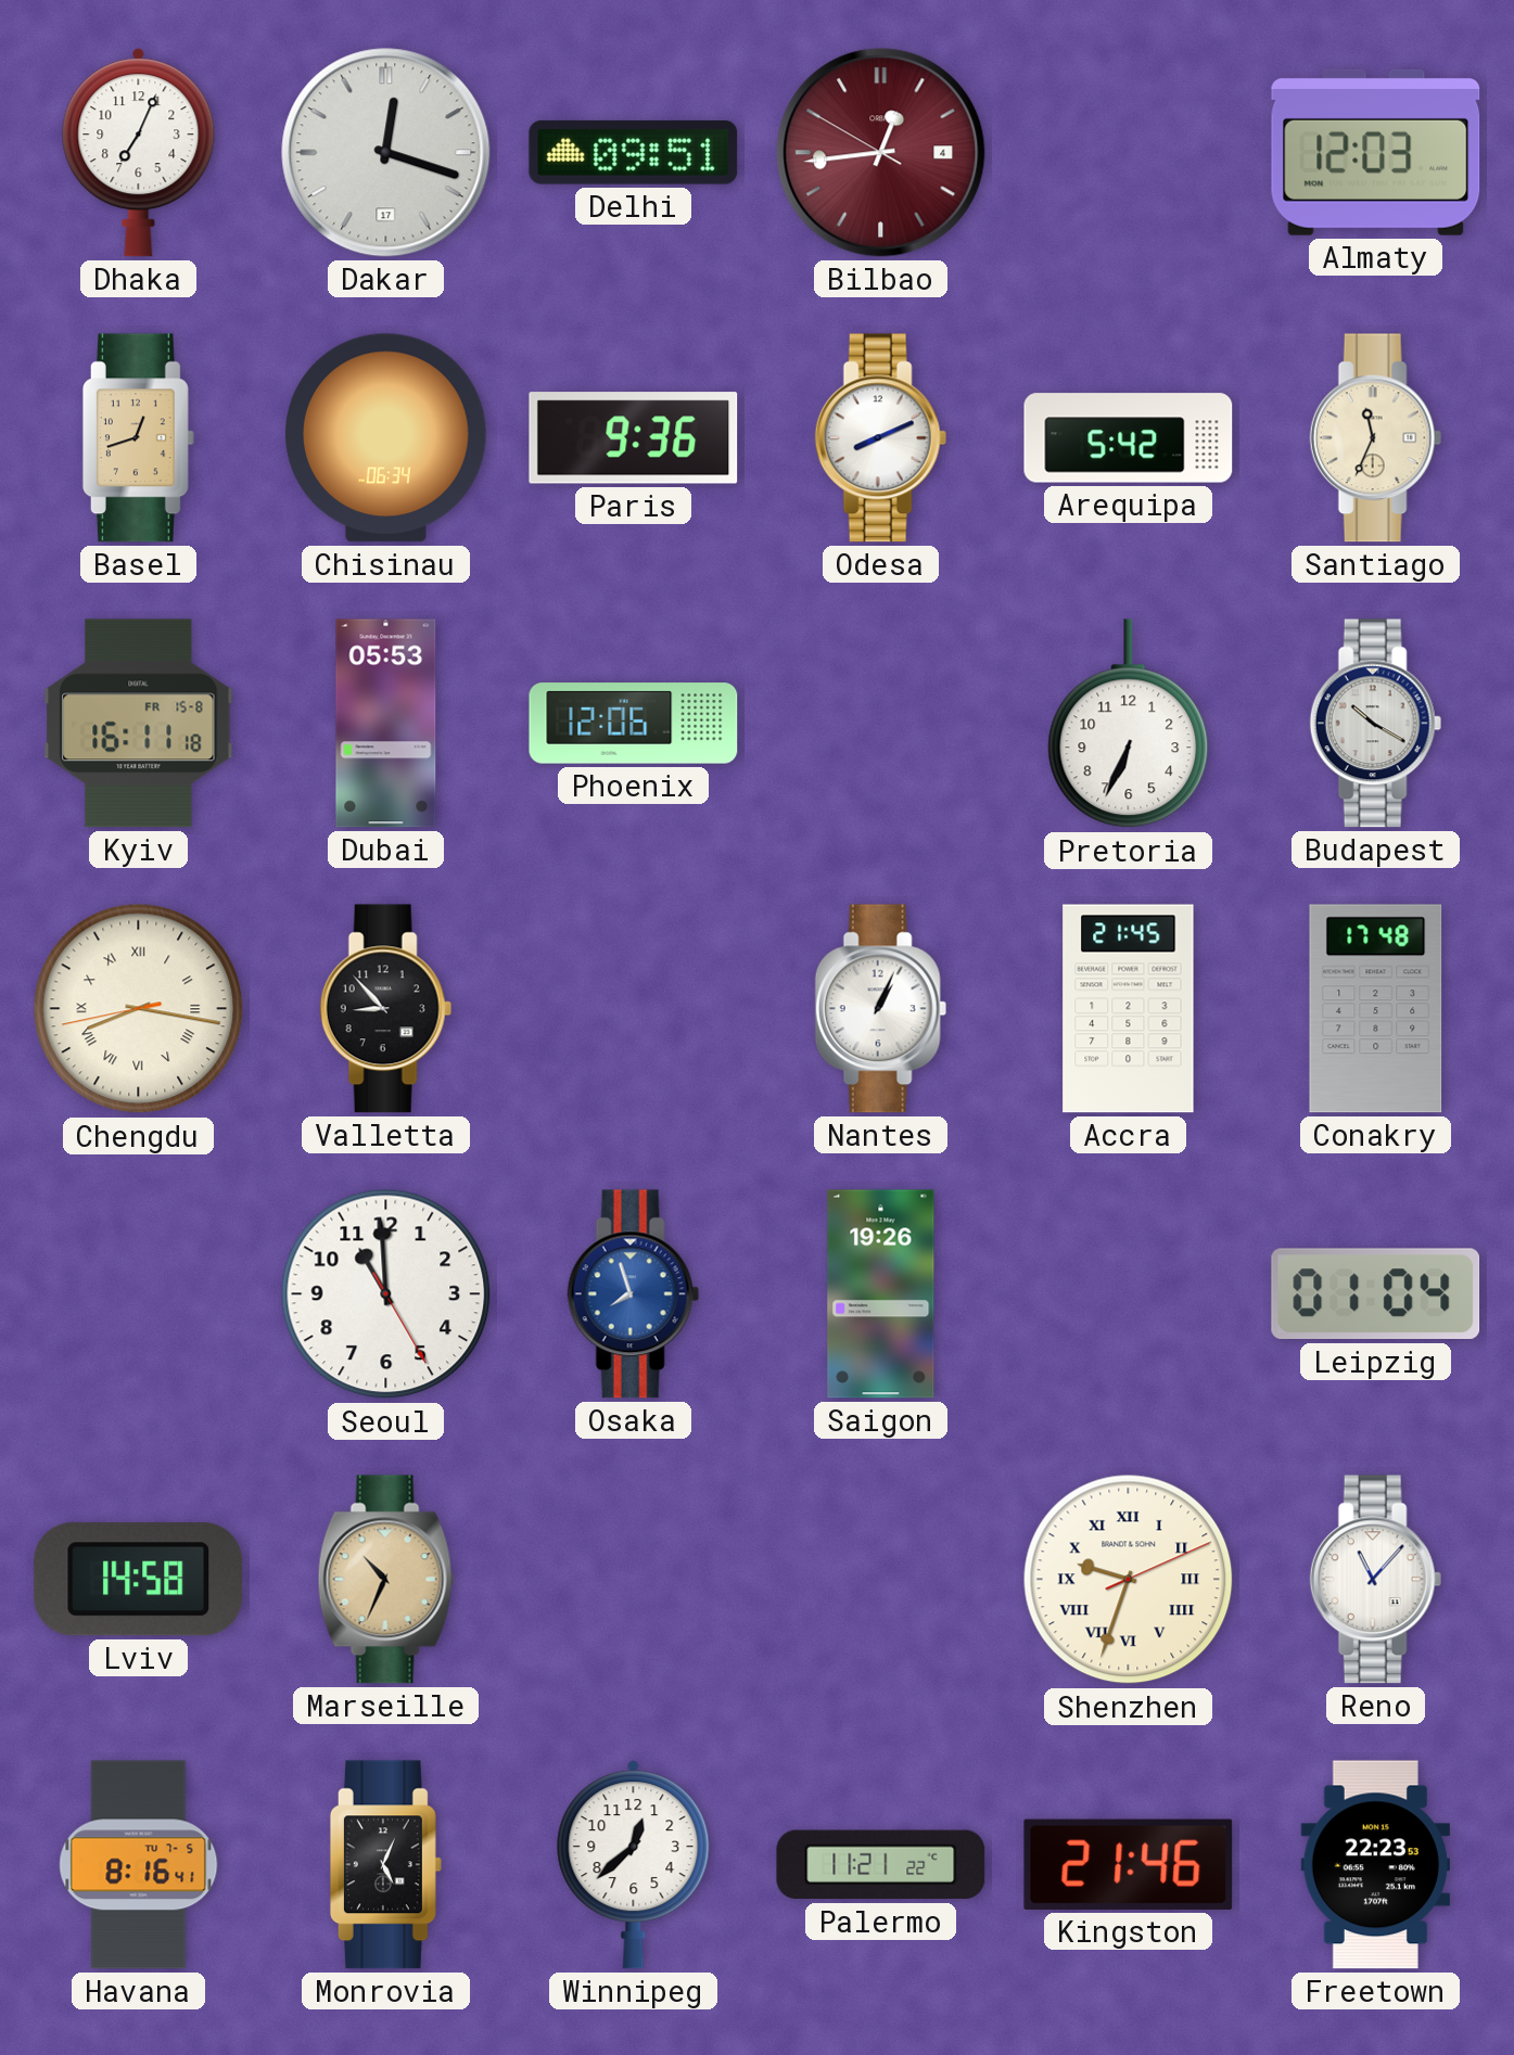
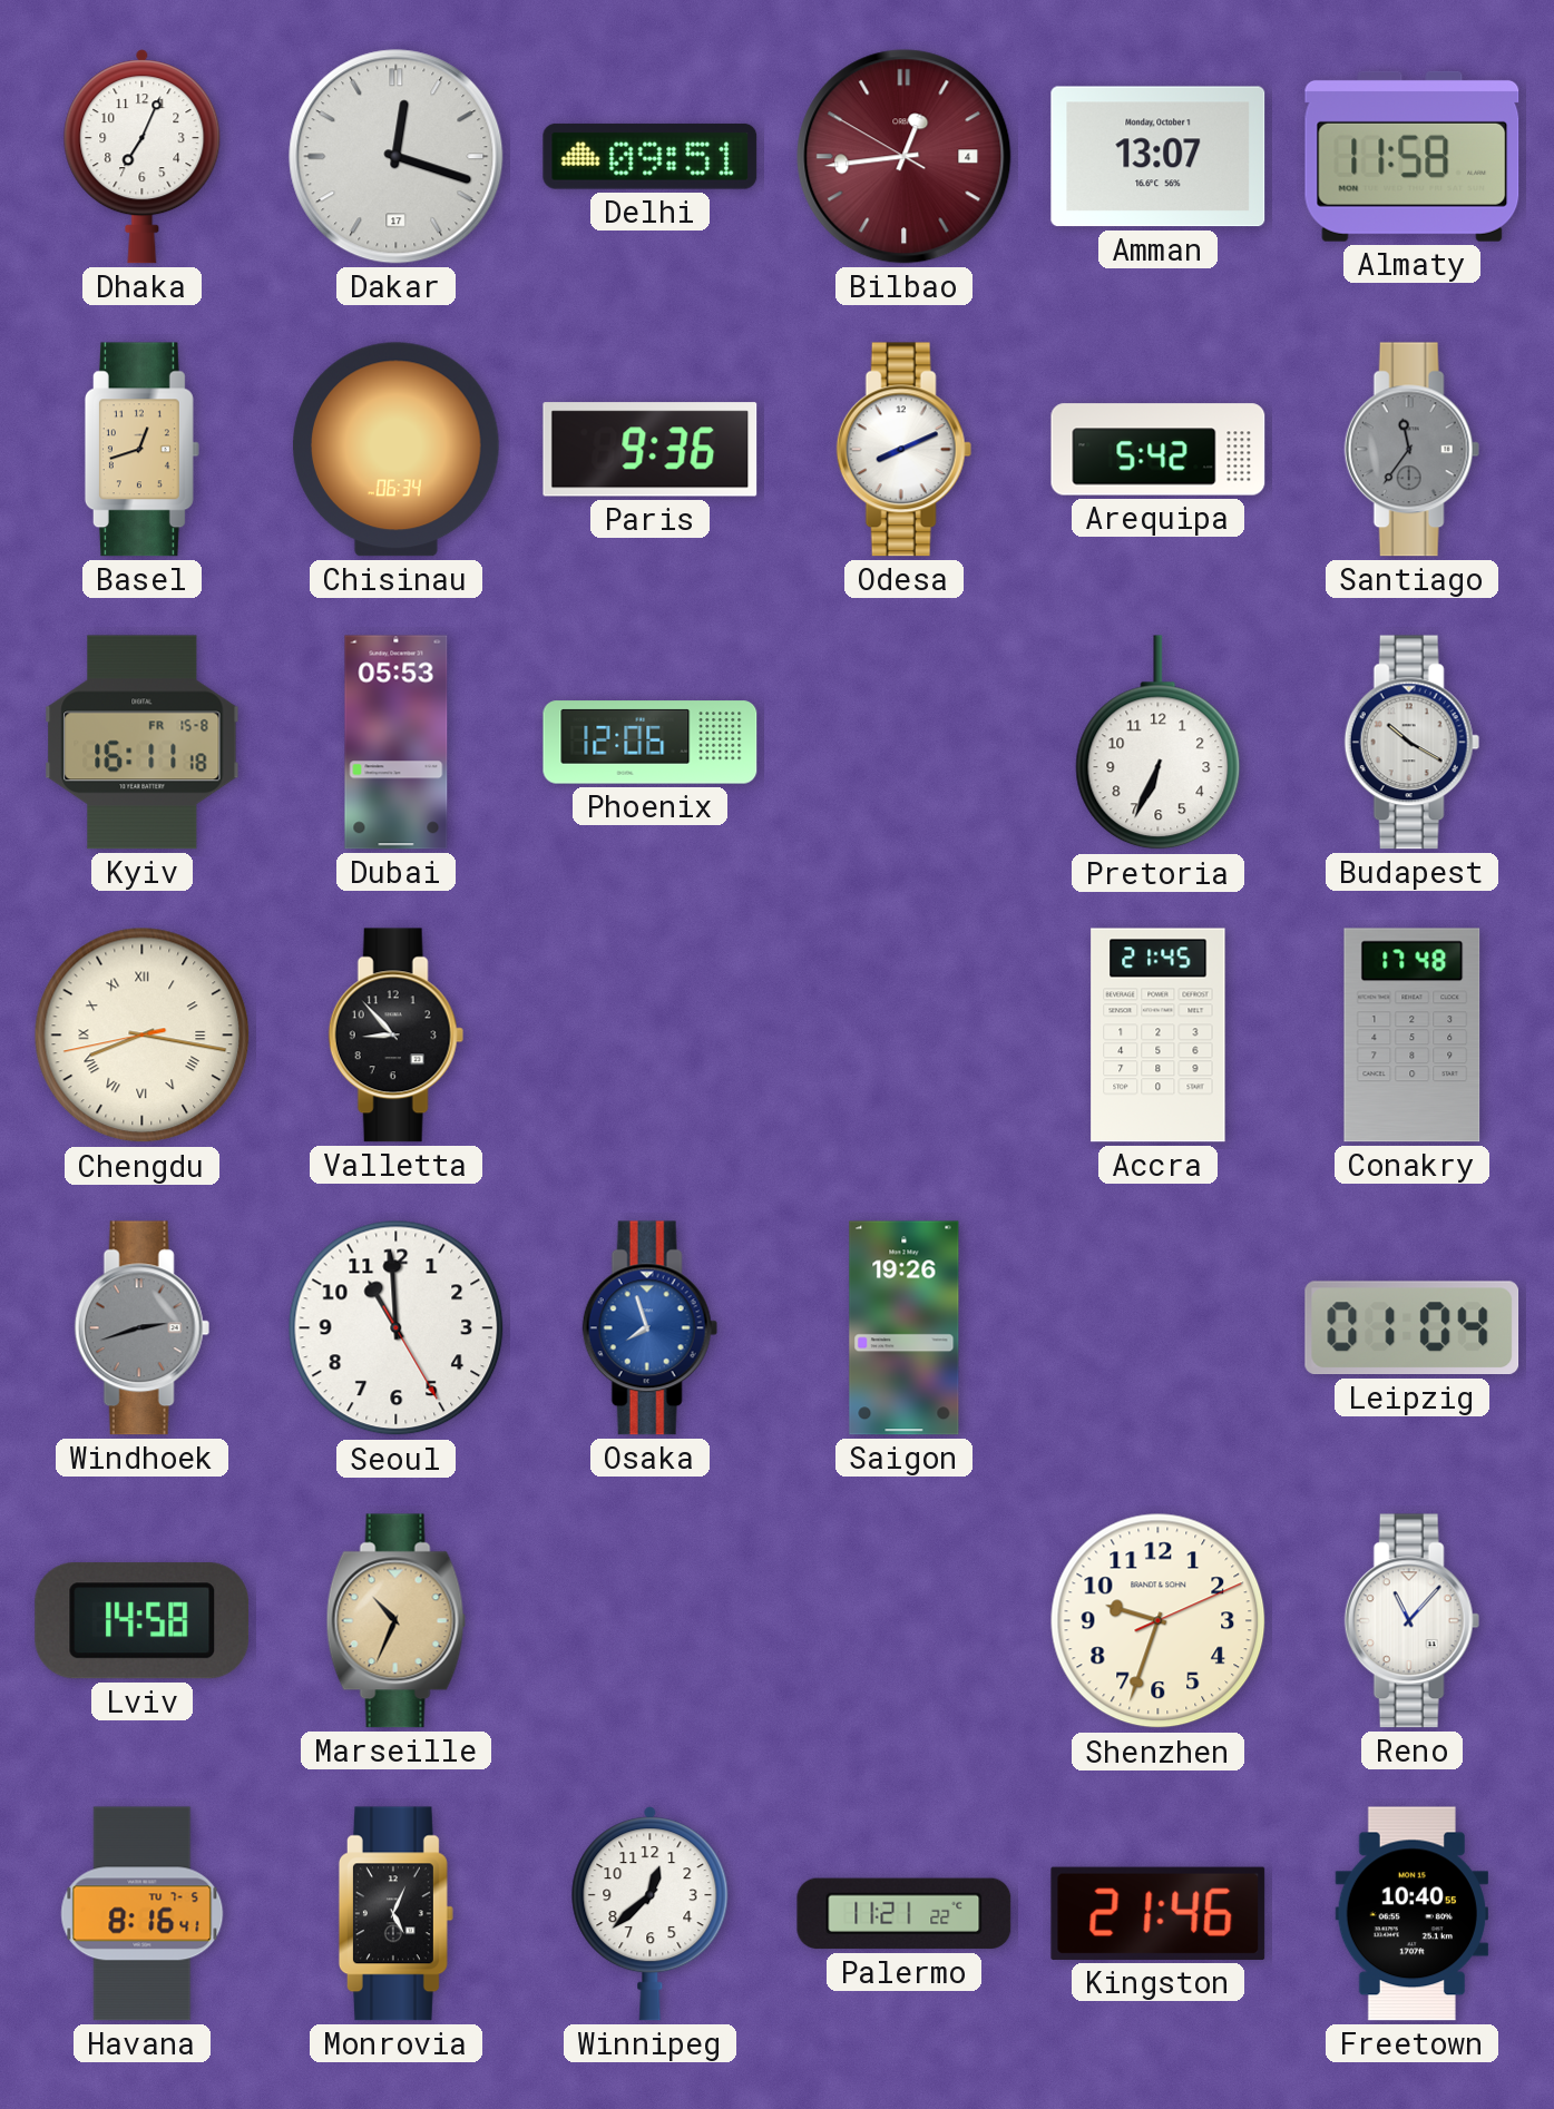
Amman: none -> 13:07
Almaty: 12:03 -> 11:58
Santiago: 11:34 -> 11:36
Santiago dial: cream -> grey
Nantes: 1:04 -> none
Windhoek: none -> 2:42
Shenzhen numerals: Roman -> Arabic
Freetown: 22:23 -> 10:40
